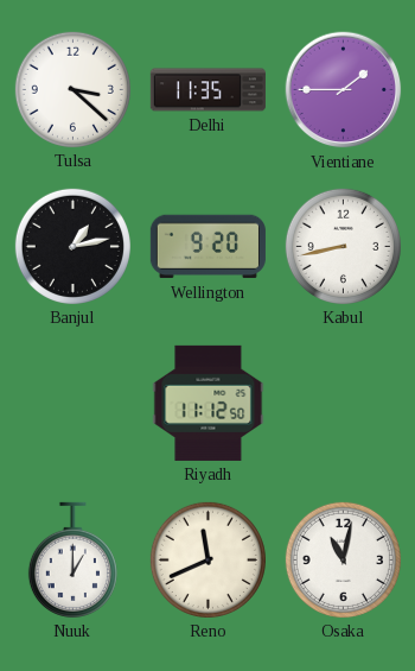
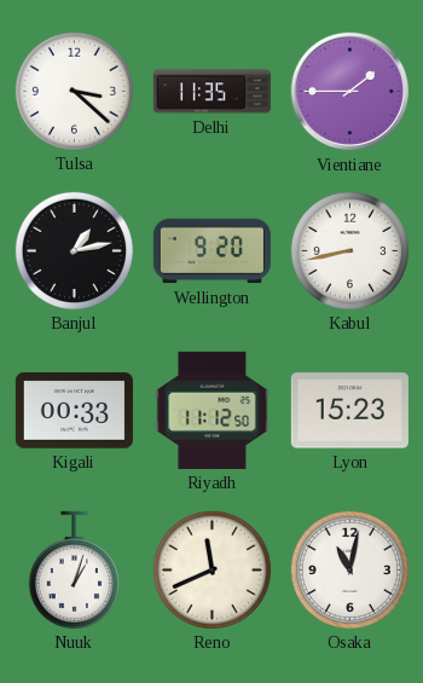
Kigali: none -> 00:33
Lyon: none -> 15:23
Nuuk: 1:00 -> 1:03
